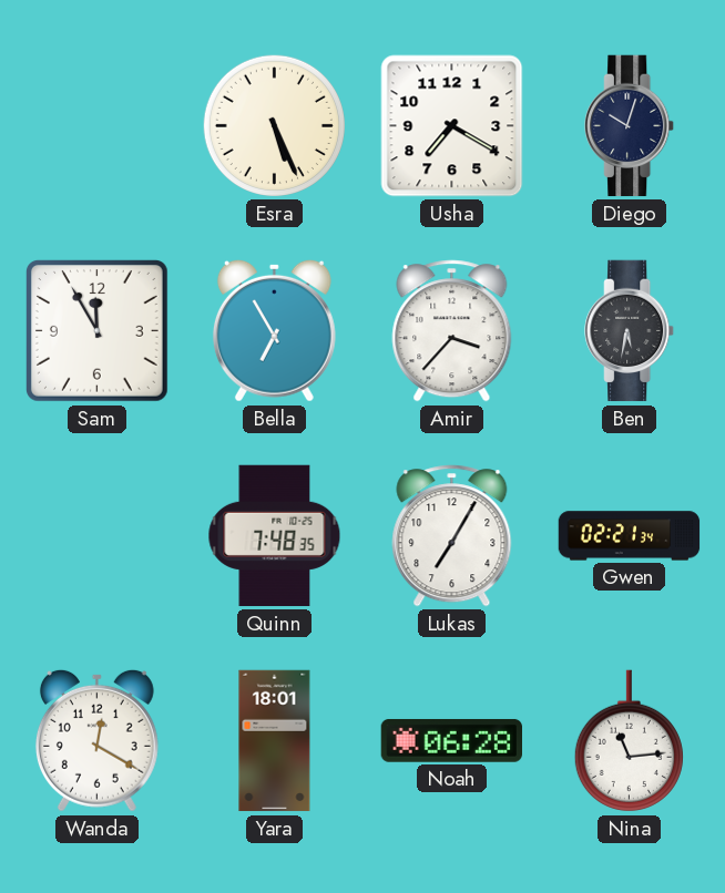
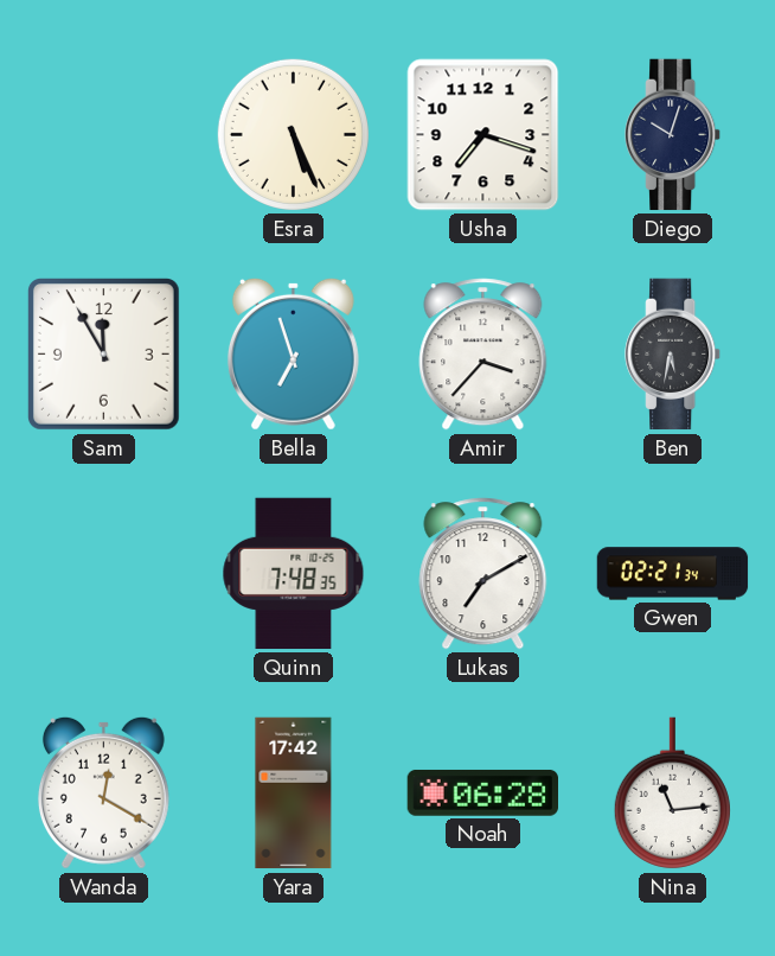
Usha: 7:20 -> 7:18
Bella: 6:55 -> 6:57
Lukas: 7:05 -> 7:10
Yara: 18:01 -> 17:42
